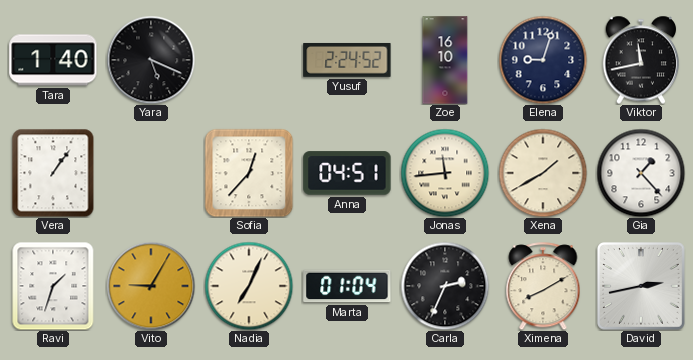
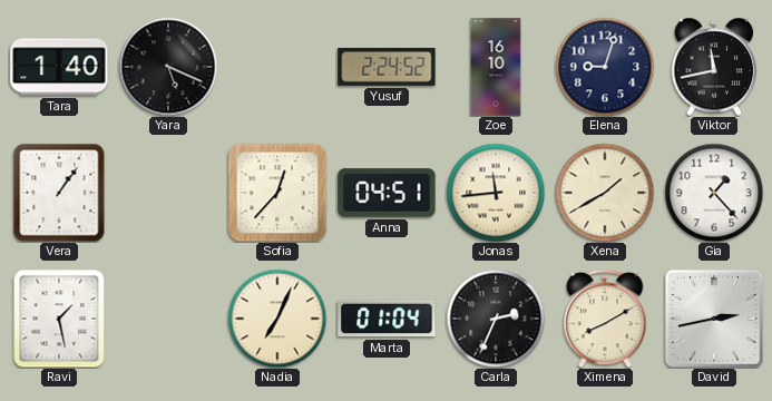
Ravi: 1:33 -> 1:28
Vito: 9:05 -> none
